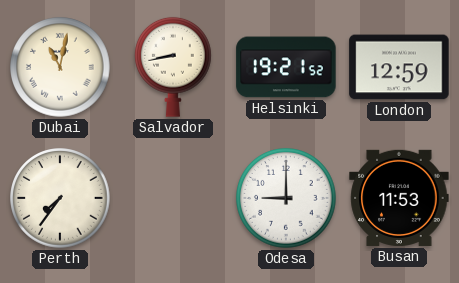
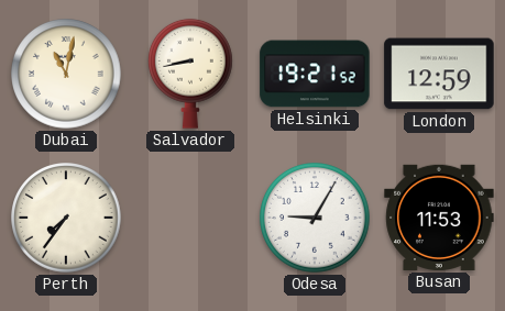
Odesa: 9:00 -> 9:05
